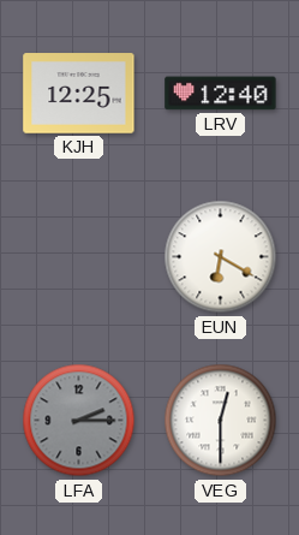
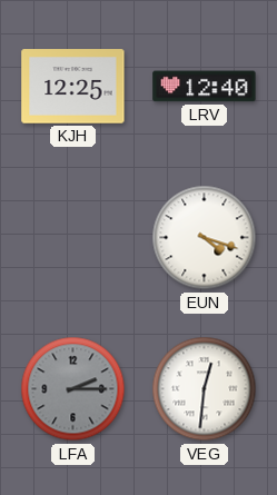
EUN: 6:20 -> 4:18
VEG: 12:30 -> 12:31
